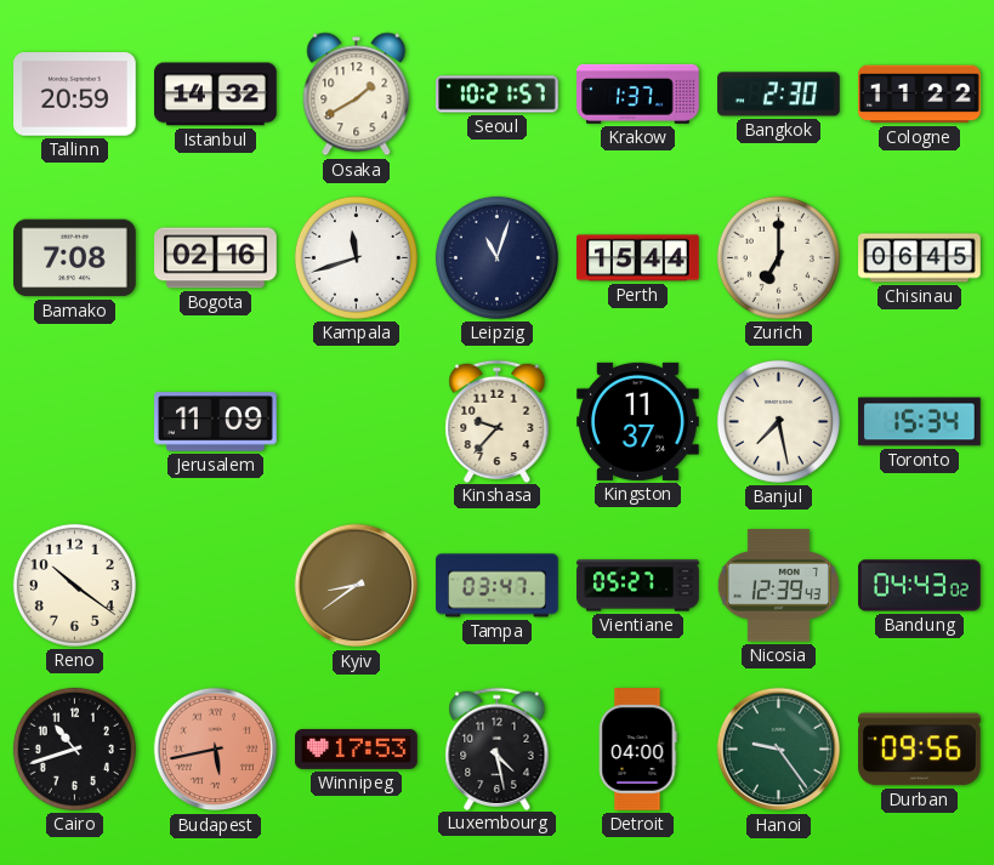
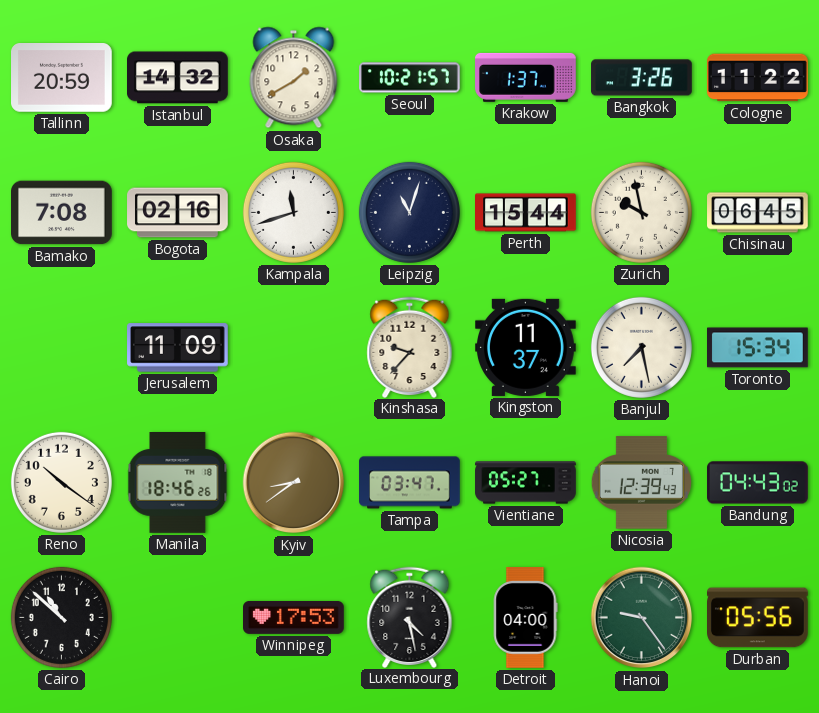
Bangkok: 2:30 -> 3:26
Zurich: 7:00 -> 9:58
Manila: none -> 18:46
Cairo: 10:42 -> 10:52
Budapest: 5:43 -> none
Durban: 09:56 -> 05:56
